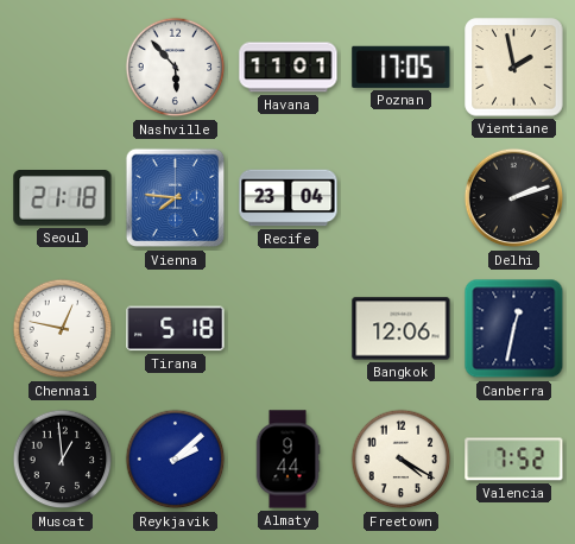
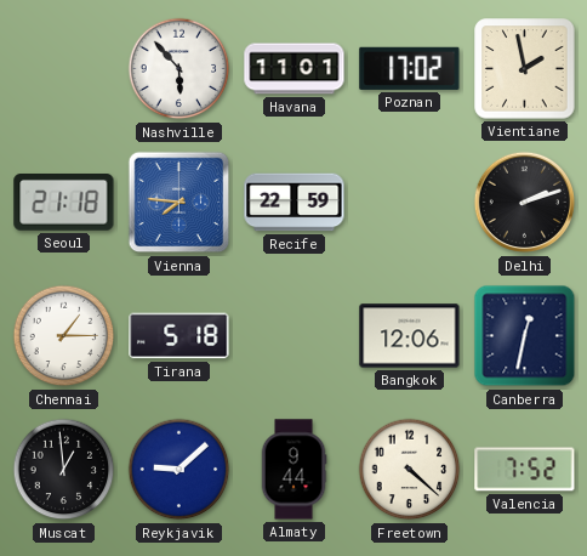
Poznan: 17:05 -> 17:02
Recife: 23:04 -> 22:59
Chennai: 12:47 -> 1:15
Reykjavik: 2:08 -> 9:08
Freetown: 4:20 -> 4:22
